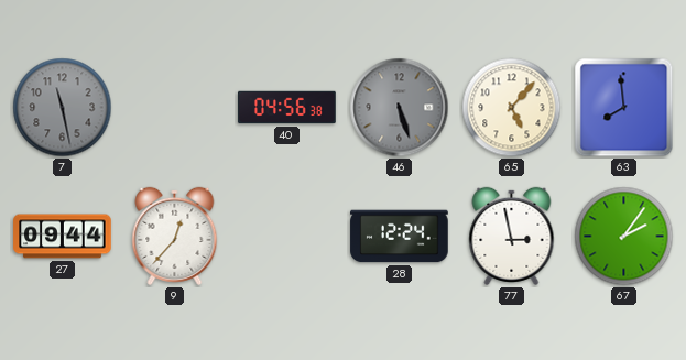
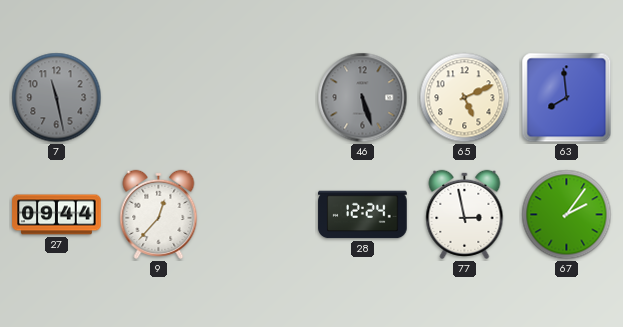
40: 04:56 -> none
65: 5:07 -> 5:11
